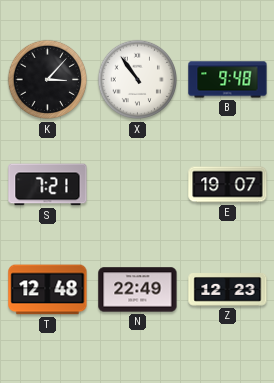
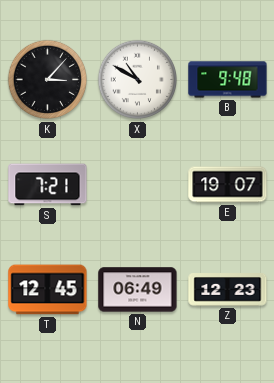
X: 10:54 -> 10:50
T: 12:48 -> 12:45
N: 22:49 -> 06:49
